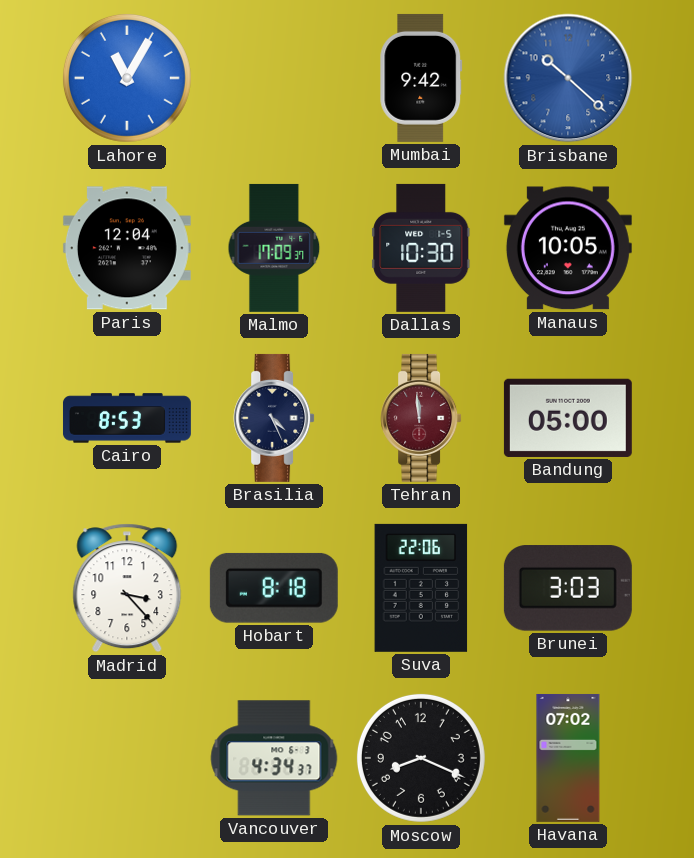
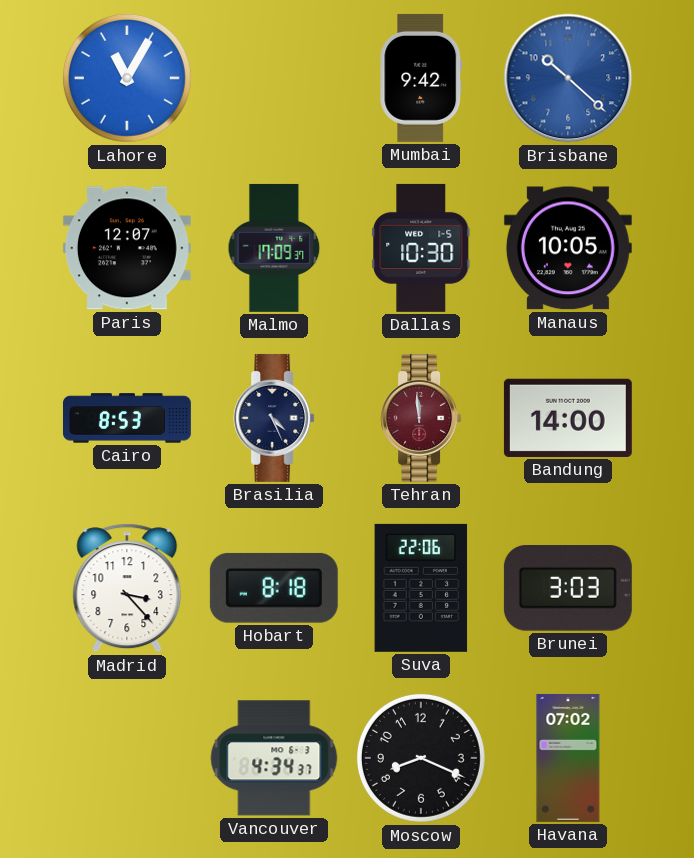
Paris: 12:04 -> 12:07
Bandung: 05:00 -> 14:00
